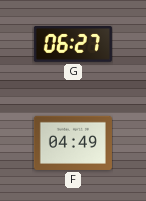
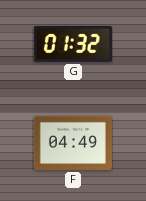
G: 06:27 -> 01:32
